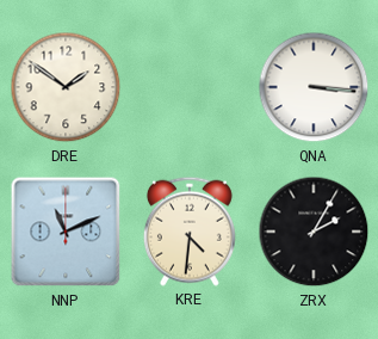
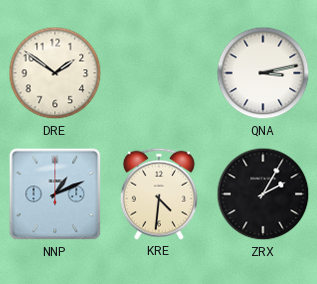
QNA: 3:16 -> 3:13
NNP: 11:11 -> 1:11
